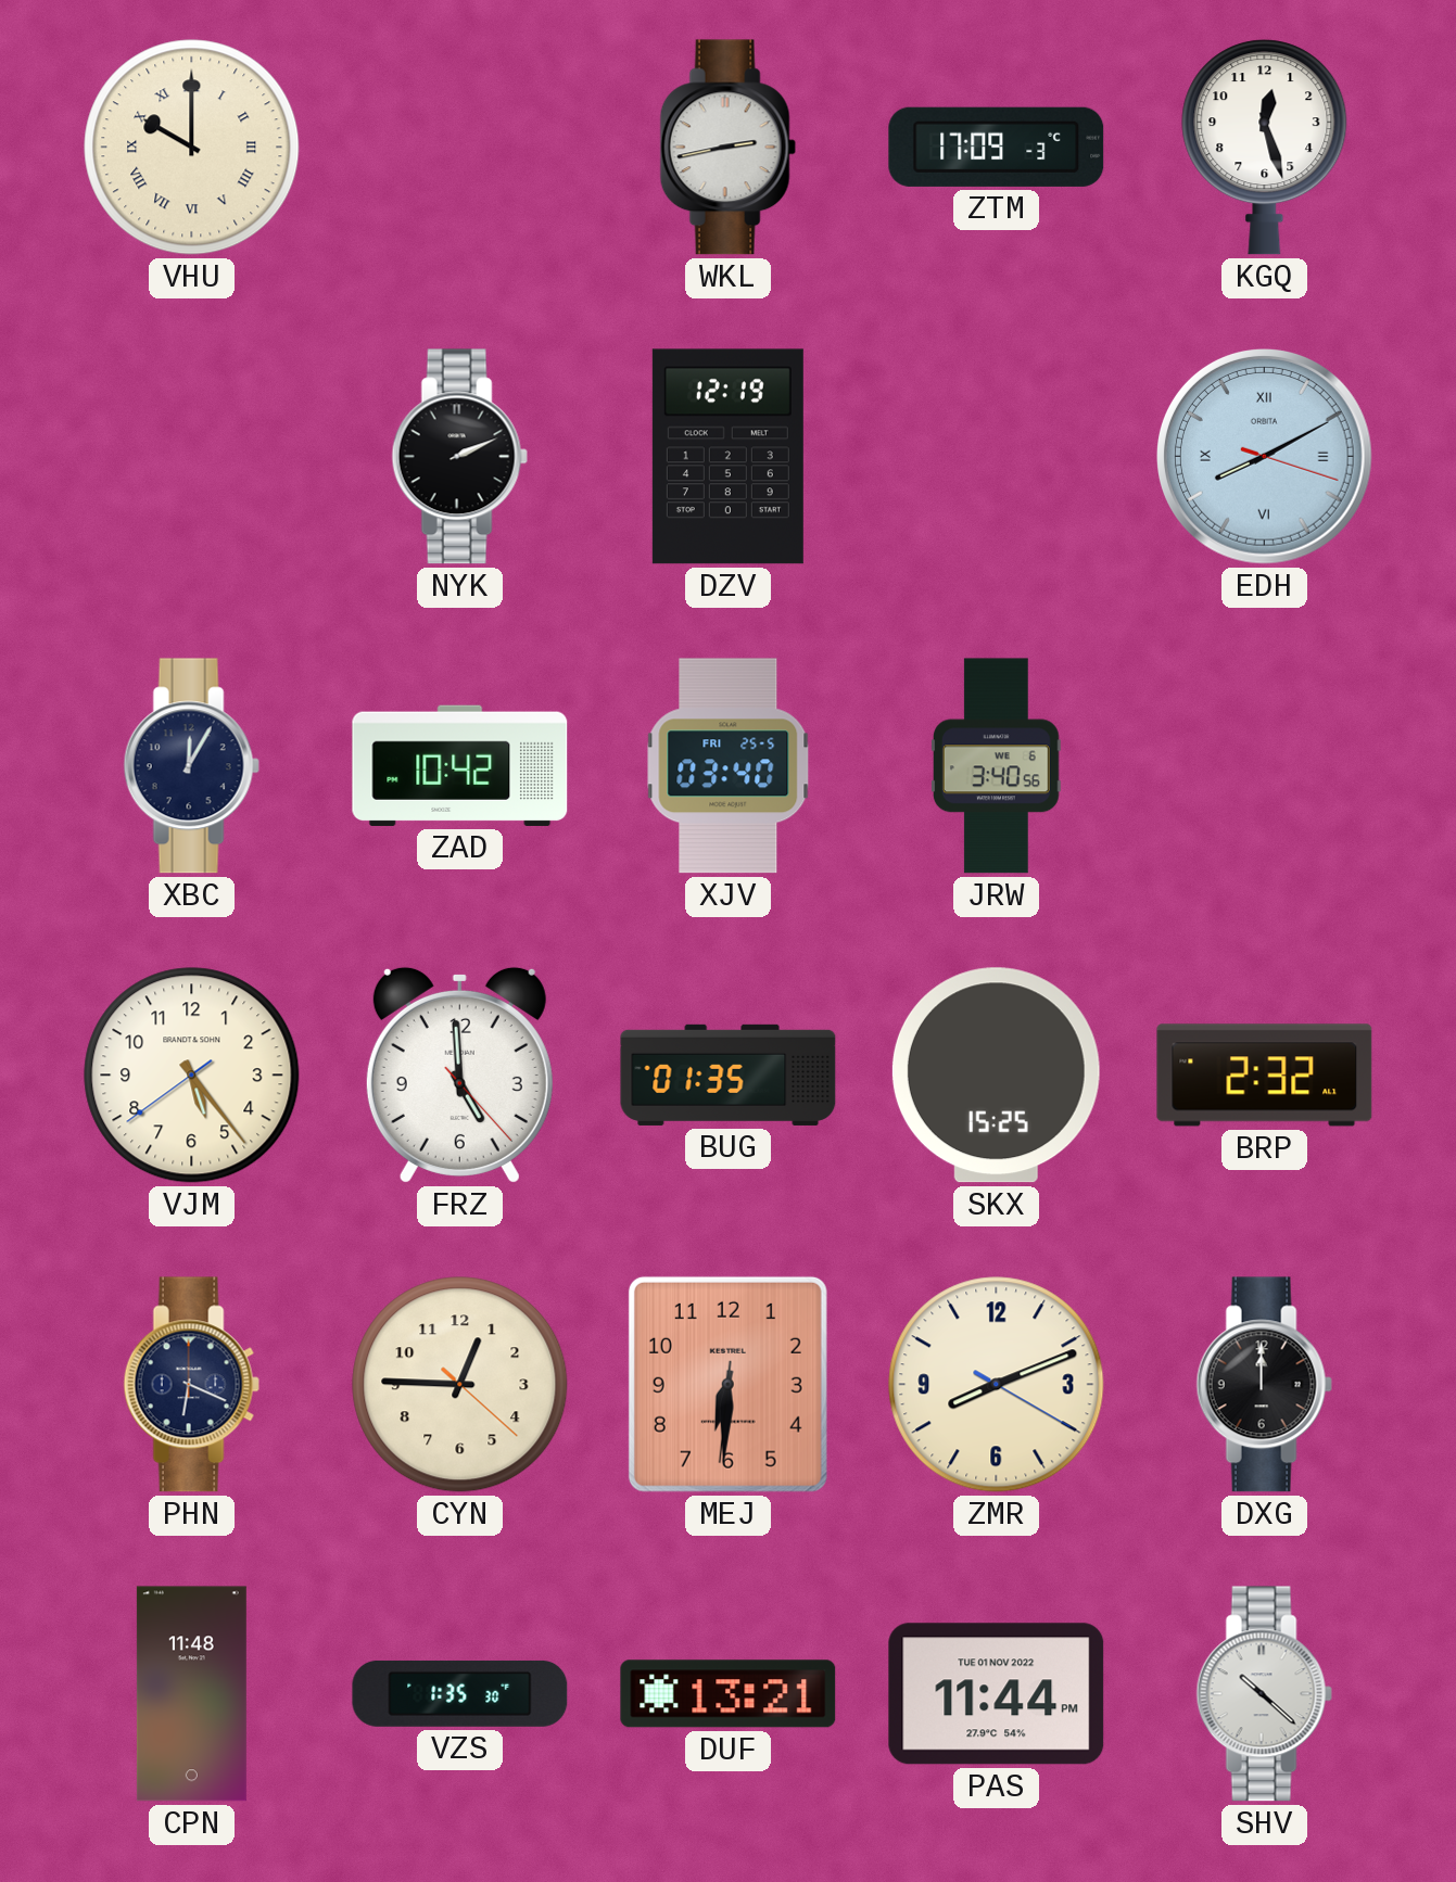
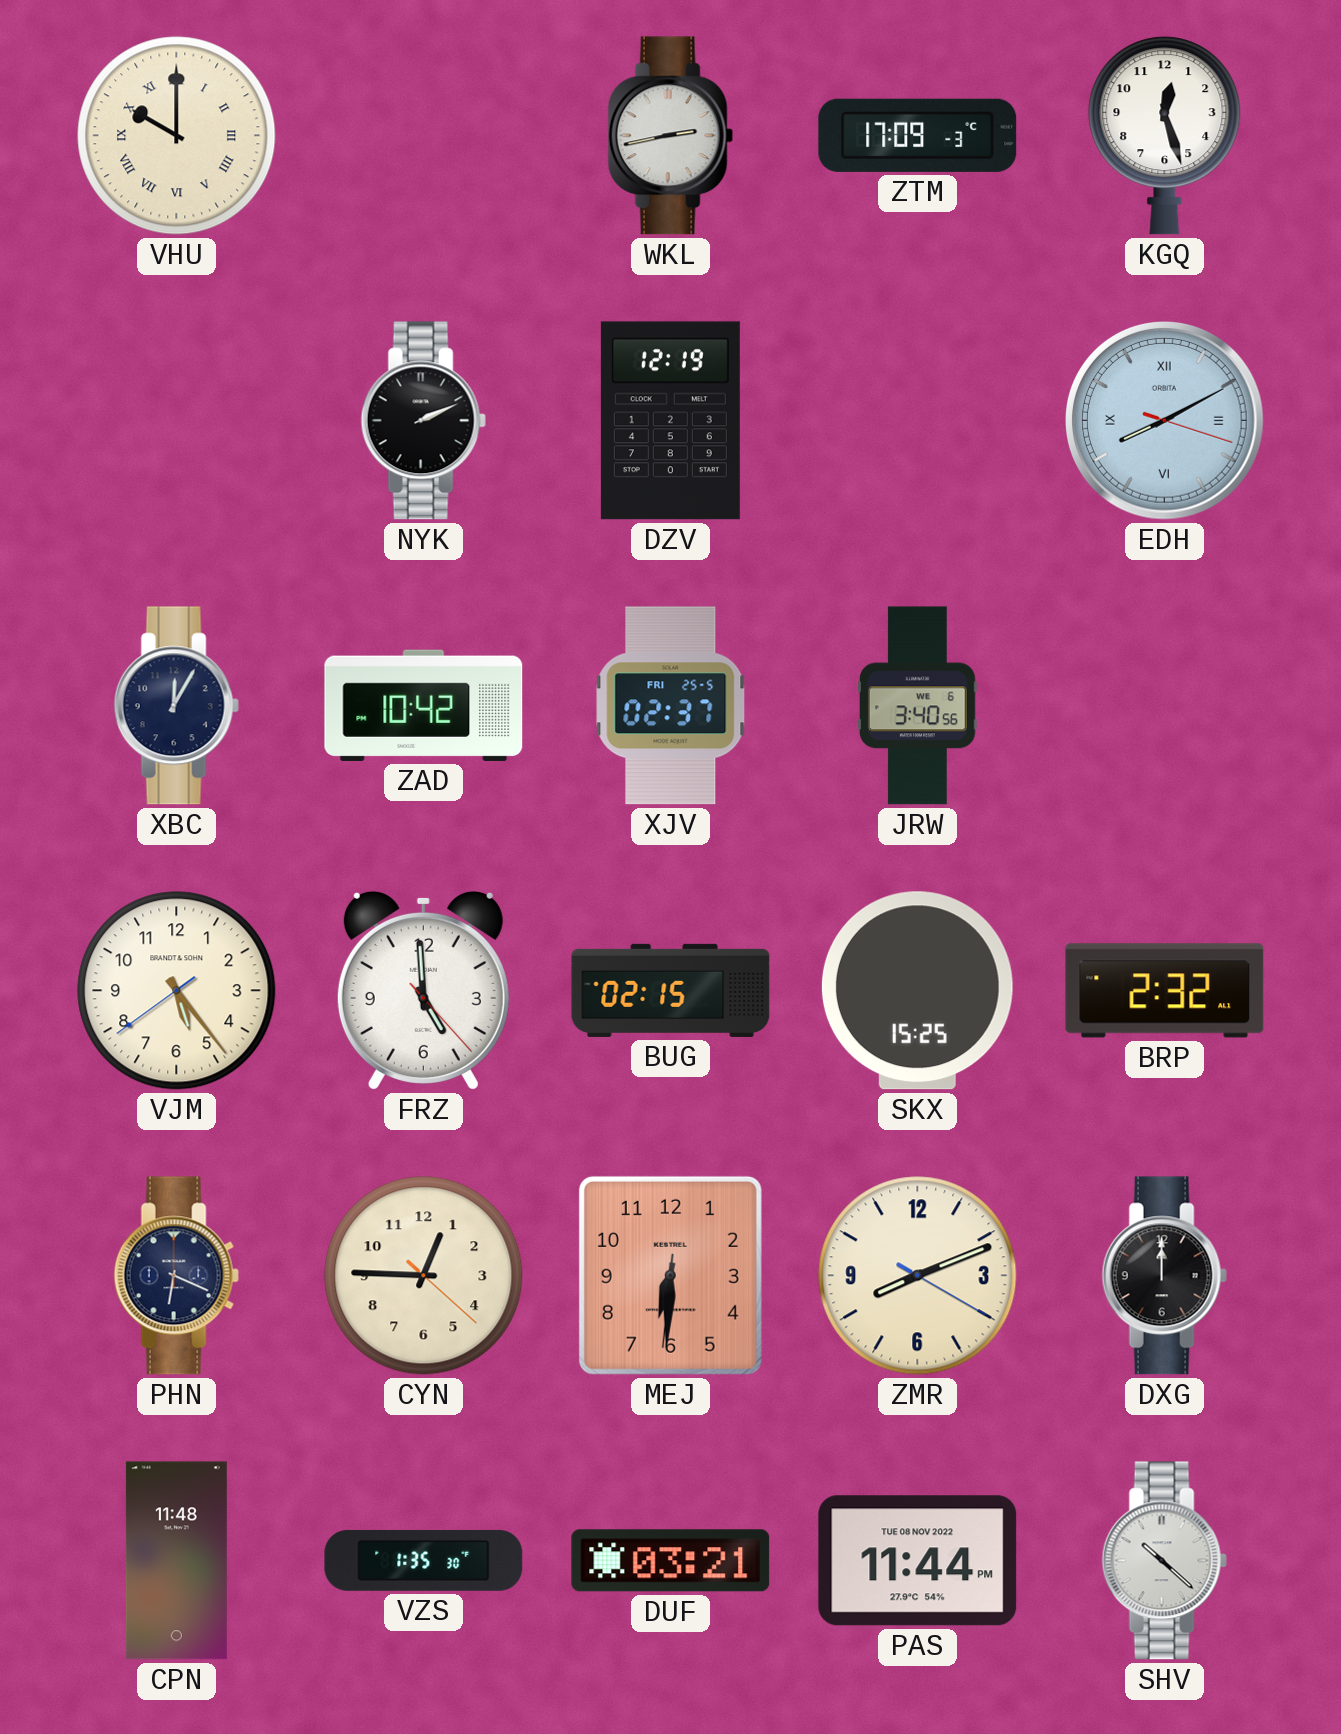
XJV: 03:40 -> 02:37
BUG: 01:35 -> 02:15
DUF: 13:21 -> 03:21
PAS date: TUE 01 NOV 2022 -> TUE 08 NOV 2022
